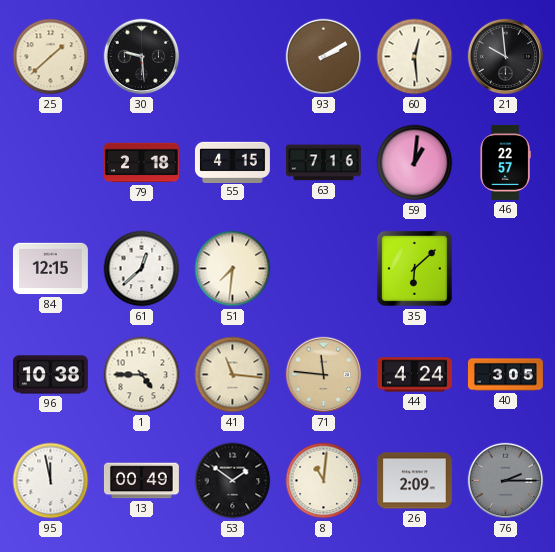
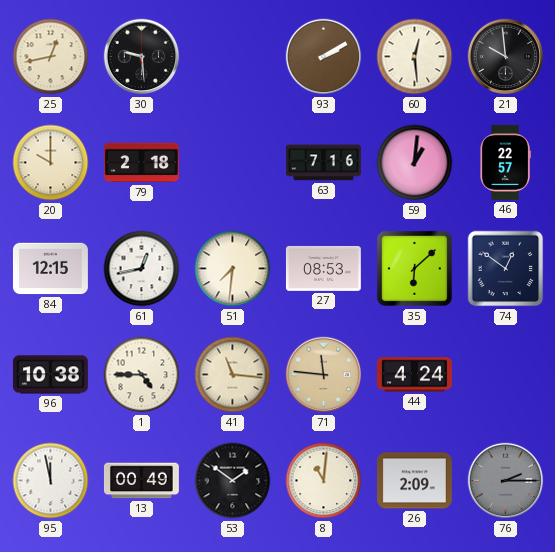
25: 1:38 -> 12:43
20: none -> 10:00
55: 4:15 -> none
61: 12:38 -> 12:43
27: none -> 08:53
74: none -> 12:51
40: 3:05 -> none
